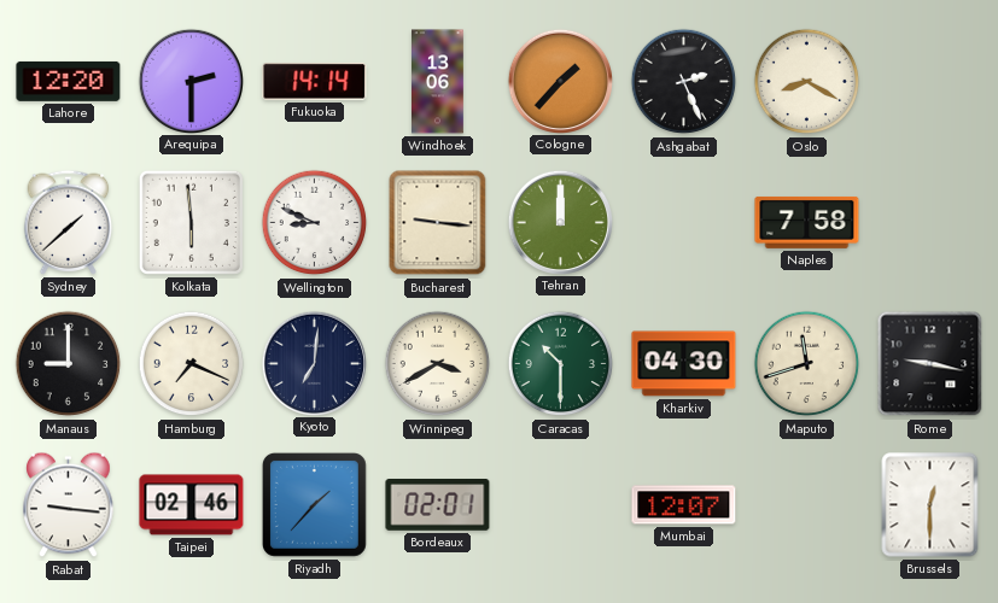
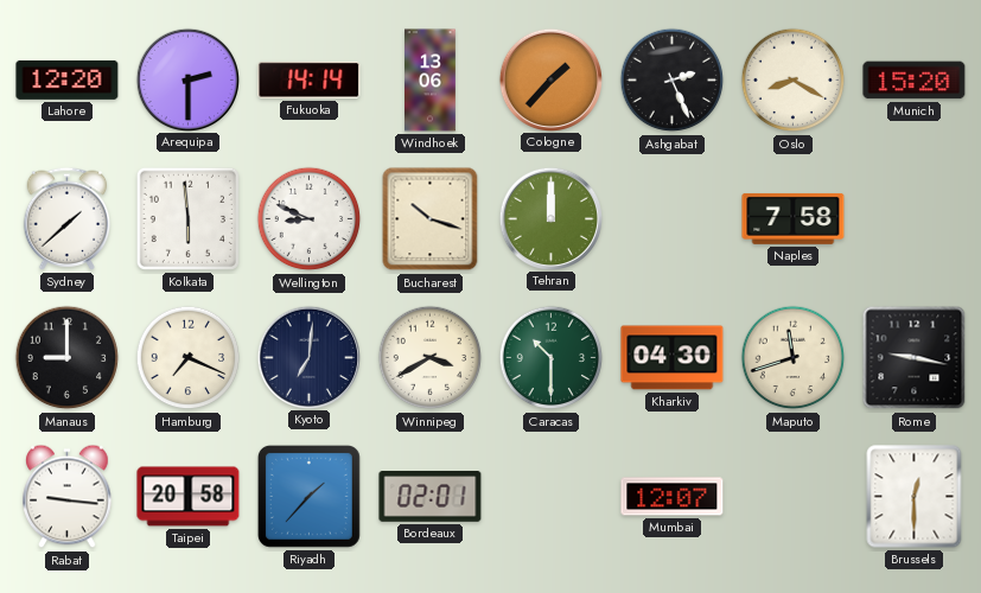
Munich: none -> 15:20
Bucharest: 9:16 -> 10:18
Taipei: 02:46 -> 20:58
